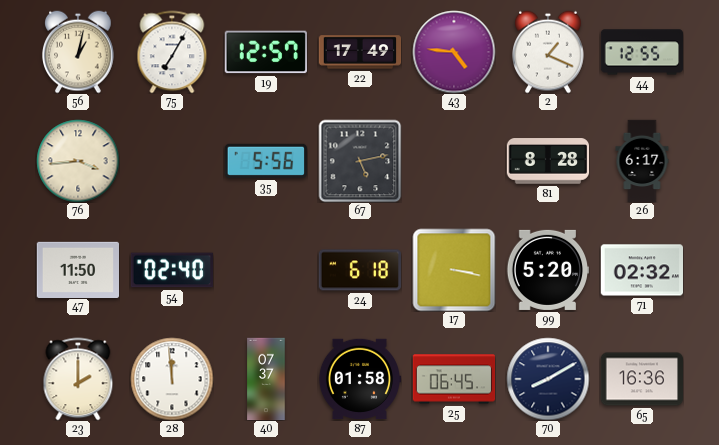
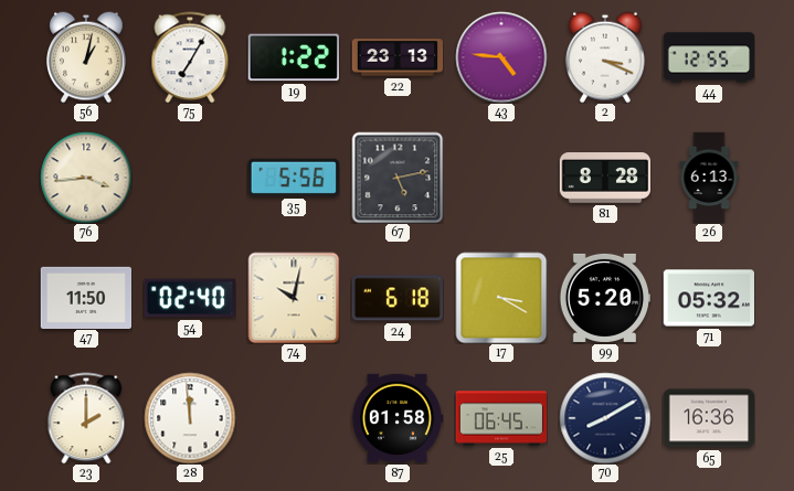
19: 12:57 -> 1:22
22: 17:49 -> 23:13
2: 1:19 -> 3:19
26: 6:17 -> 6:13
74: none -> 10:02
17: 3:17 -> 3:20
71: 02:32 -> 05:32
40: 07:37 -> none
